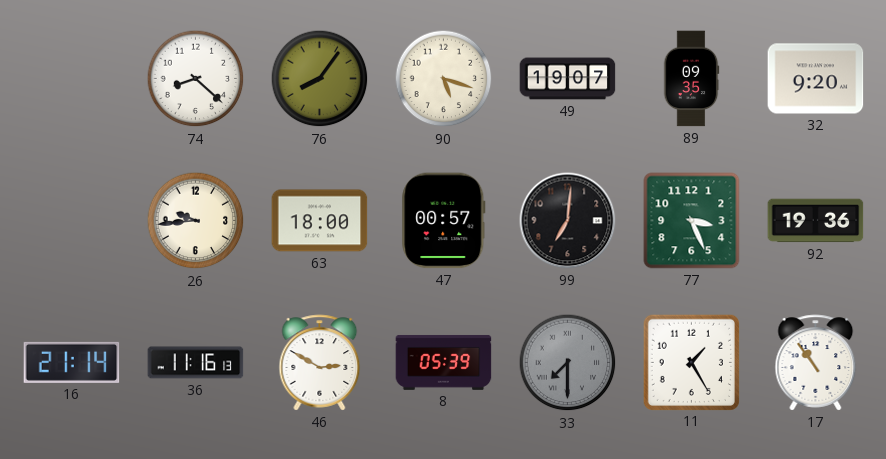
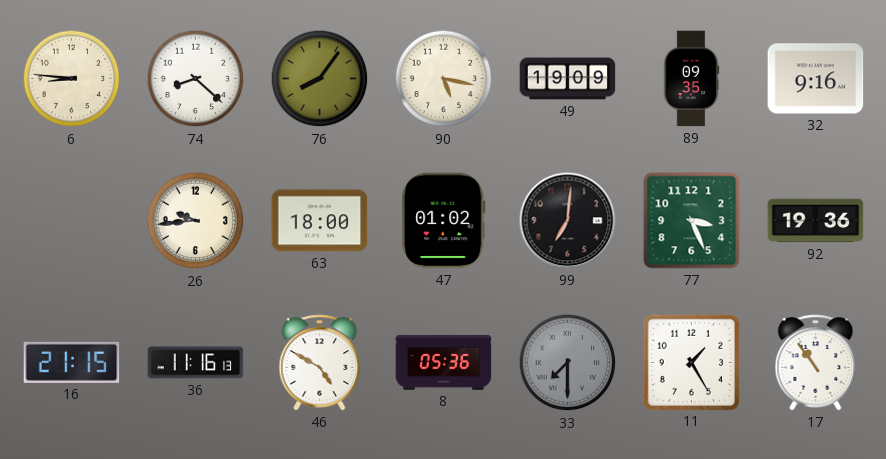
6: none -> 8:46
90: 5:18 -> 5:17
49: 19:07 -> 19:09
32: 9:20 -> 9:16
47: 00:57 -> 01:02
16: 21:14 -> 21:15
46: 2:50 -> 4:50
8: 05:39 -> 05:36
